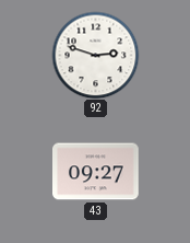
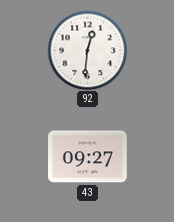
92: 2:48 -> 12:31
